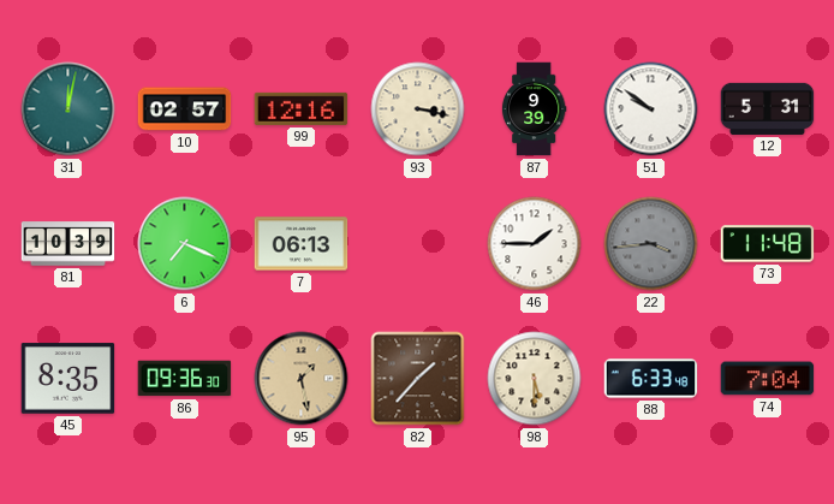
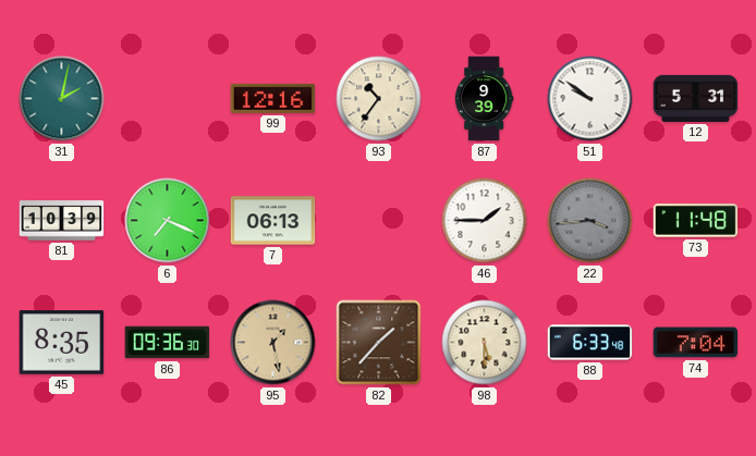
31: 12:02 -> 2:02
10: 02:57 -> none
93: 3:17 -> 10:36
